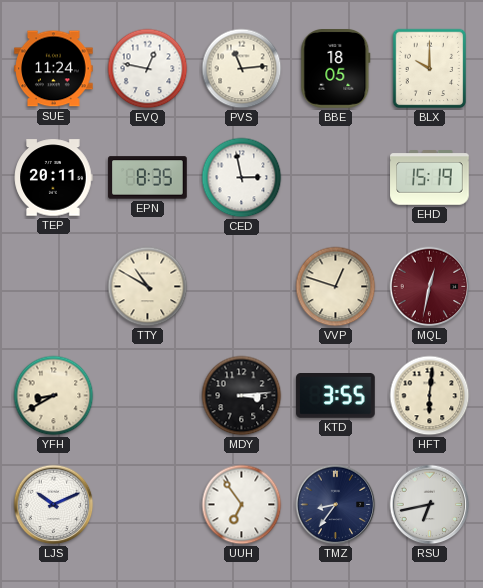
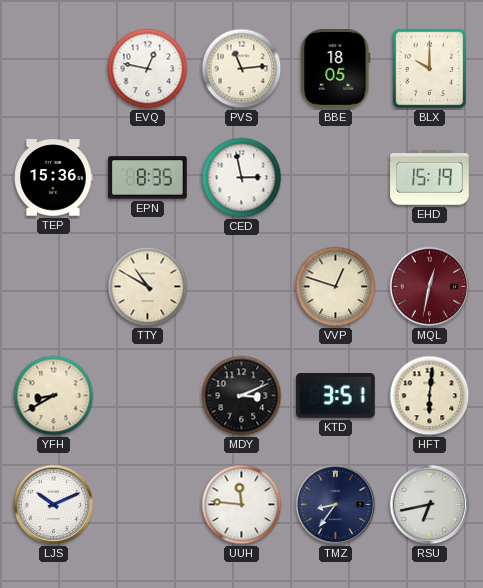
SUE: 11:24 -> none
TEP: 20:11 -> 15:36
MDY: 3:14 -> 3:11
KTD: 3:55 -> 3:51
UUH: 6:54 -> 11:46
